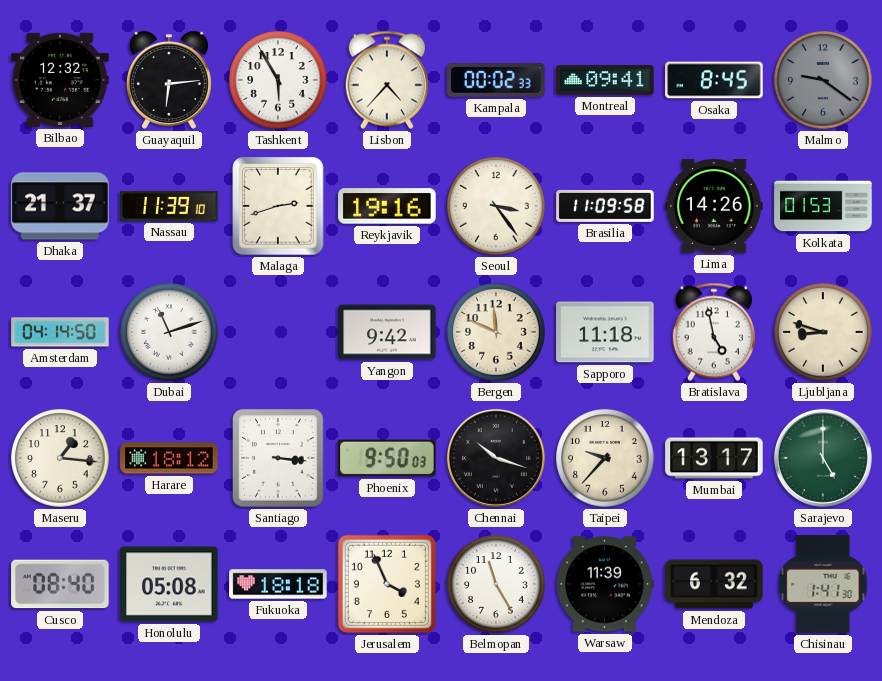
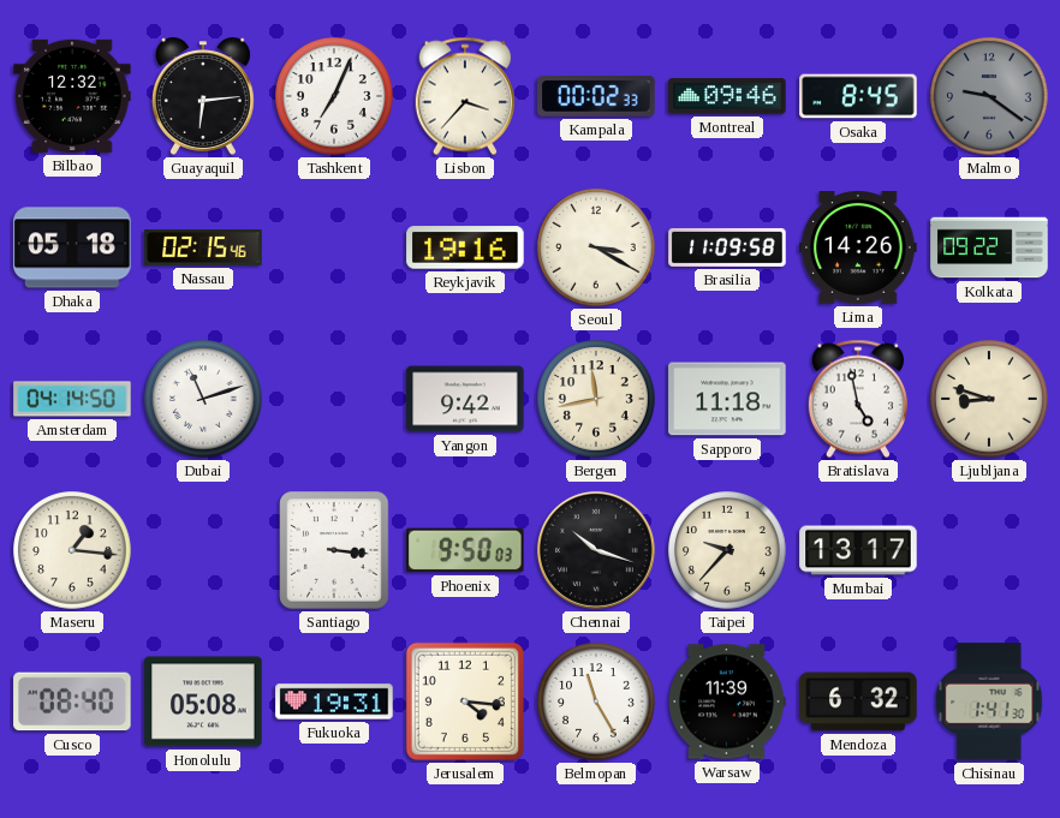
Tashkent: 5:55 -> 7:04
Lisbon: 4:37 -> 3:37
Montreal: 09:41 -> 09:46
Dhaka: 21:37 -> 05:18
Nassau: 11:39 -> 02:15
Malaga: 2:42 -> none
Seoul: 3:24 -> 3:20
Kolkata: 01:53 -> 09:22
Bergen: 11:49 -> 11:43
Harare: 18:12 -> none
Sarajevo: 5:00 -> none
Fukuoka: 18:18 -> 19:31
Jerusalem: 3:56 -> 4:16
